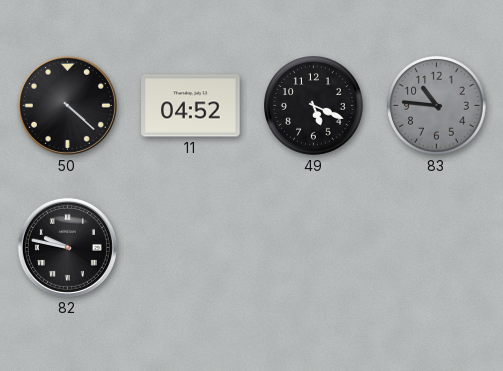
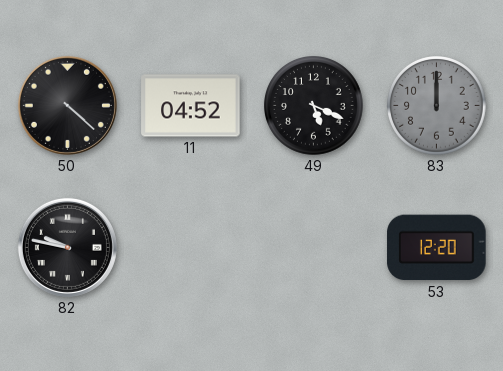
83: 10:46 -> 12:00
53: none -> 12:20
